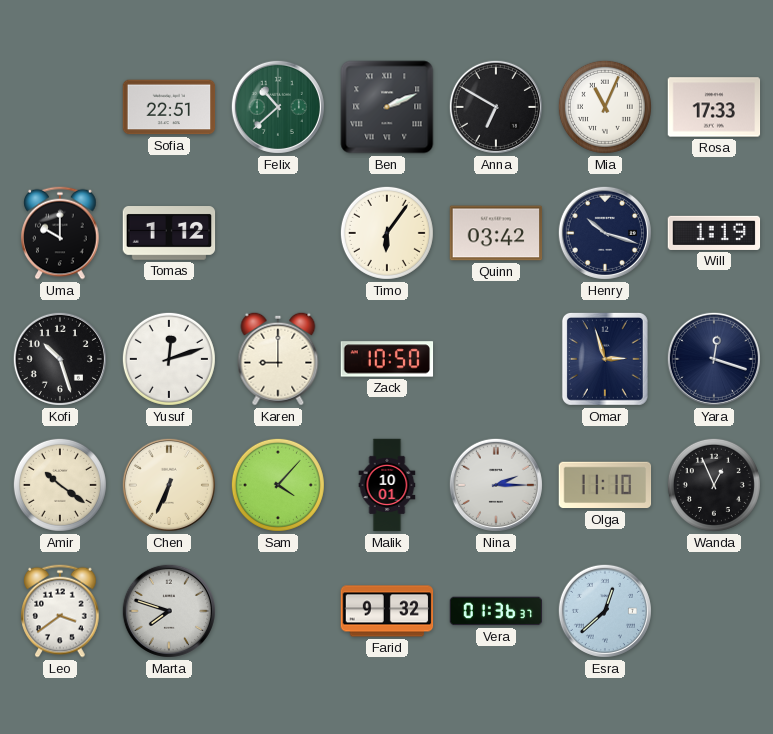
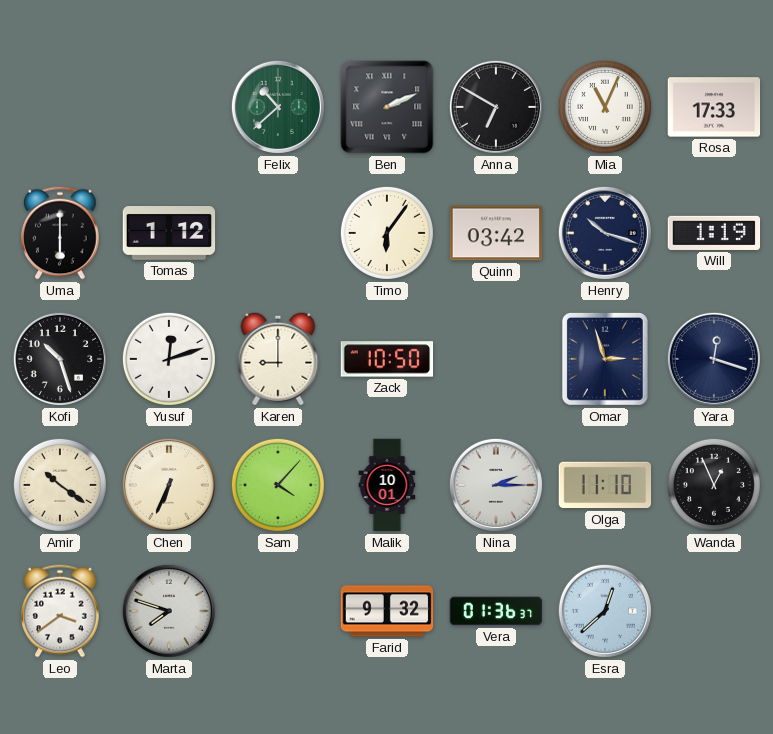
Sofia: 22:51 -> none
Uma: 10:00 -> 6:00
